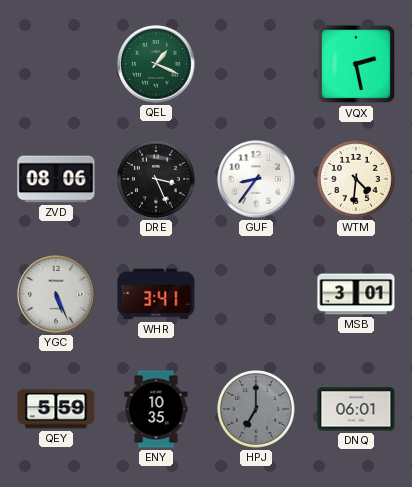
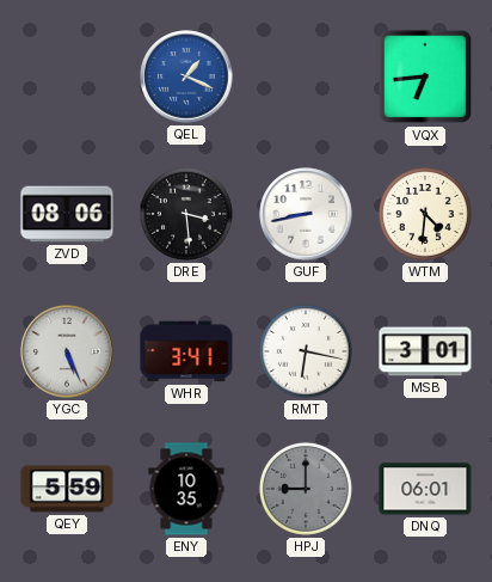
QEL dial: green -> blue
VQX: 2:28 -> 6:44
DRE: 3:26 -> 3:29
GUF: 8:36 -> 8:43
RMT: none -> 6:17
HPJ: 7:00 -> 9:00
